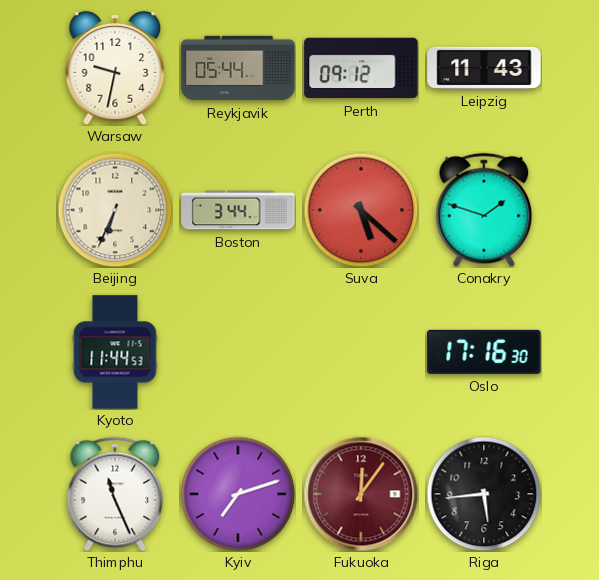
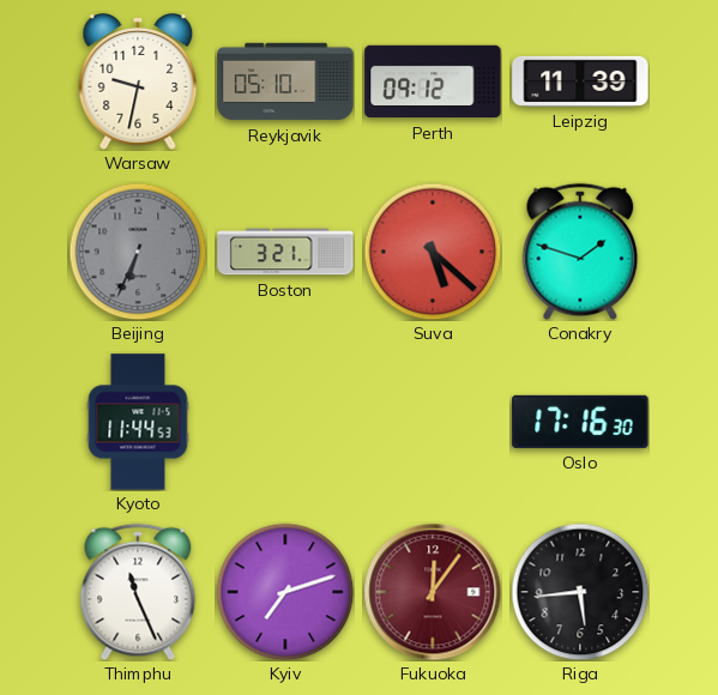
Reykjavik: 05:44 -> 05:10
Leipzig: 11:43 -> 11:39
Beijing dial: cream -> grey
Boston: 3:44 -> 3:21
